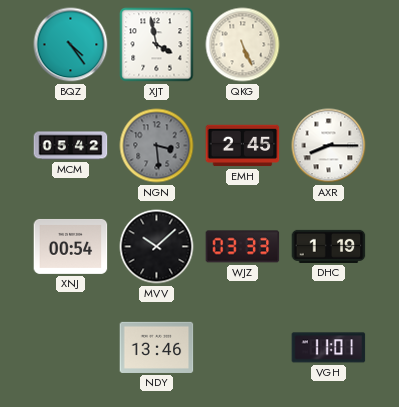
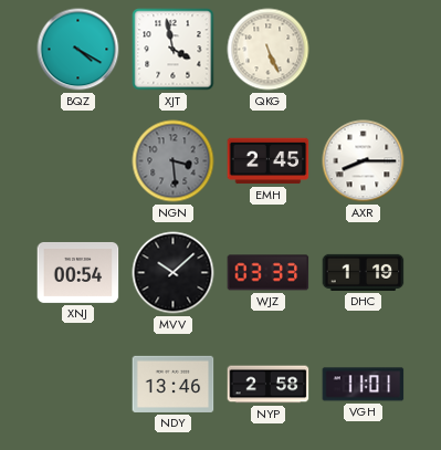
BQZ: 4:24 -> 4:20
MCM: 05:42 -> none
NYP: none -> 2:58
